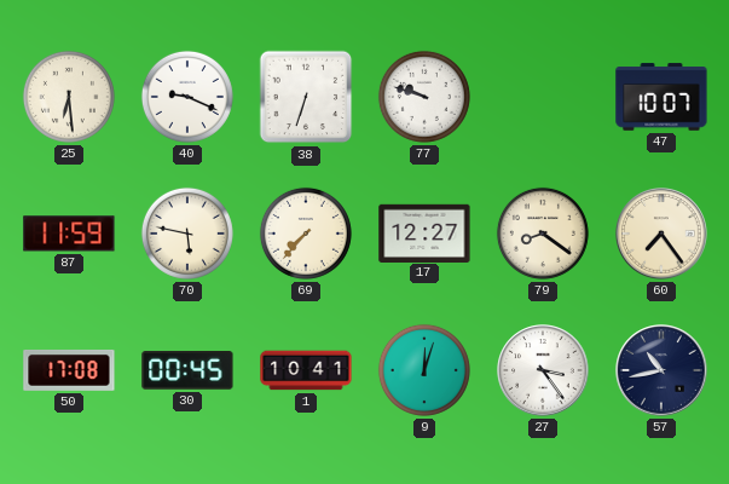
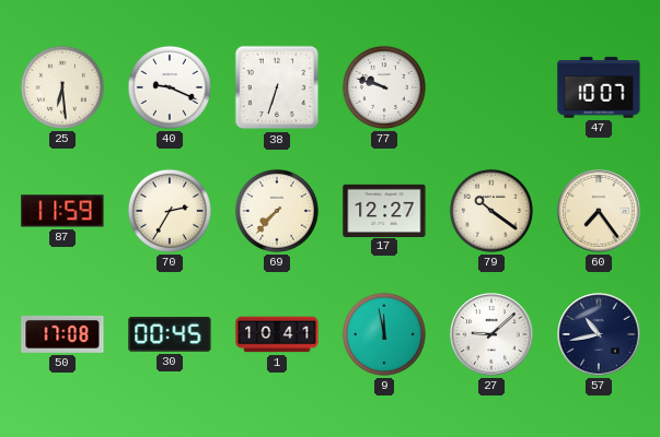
70: 5:47 -> 2:35
79: 8:21 -> 10:21
9: 12:03 -> 11:58
27: 3:24 -> 9:08
